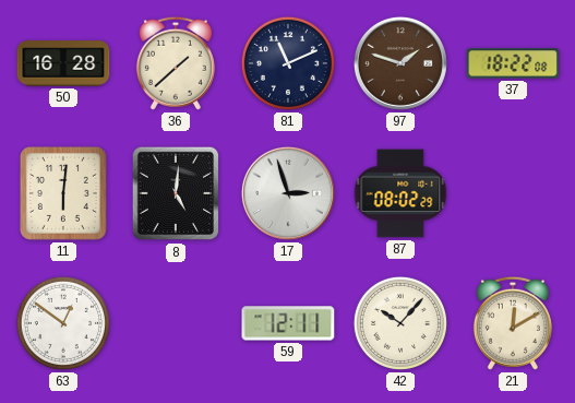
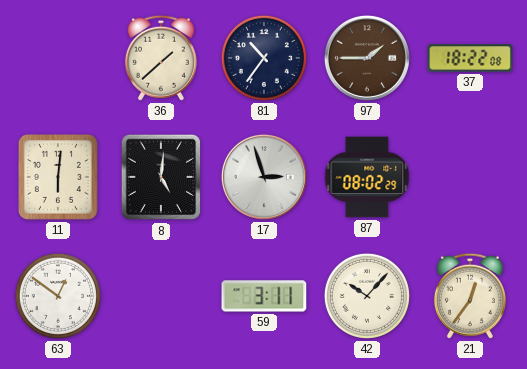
50: 16:28 -> none
81: 11:11 -> 10:36
97: 1:48 -> 1:45
59: 12:11 -> 3:11
21: 12:10 -> 12:36
